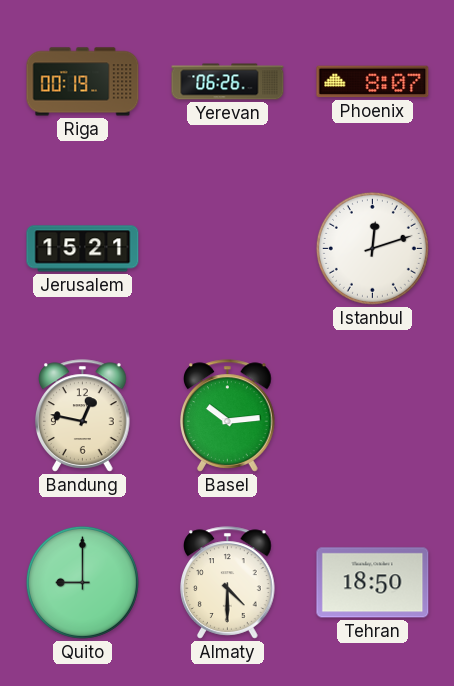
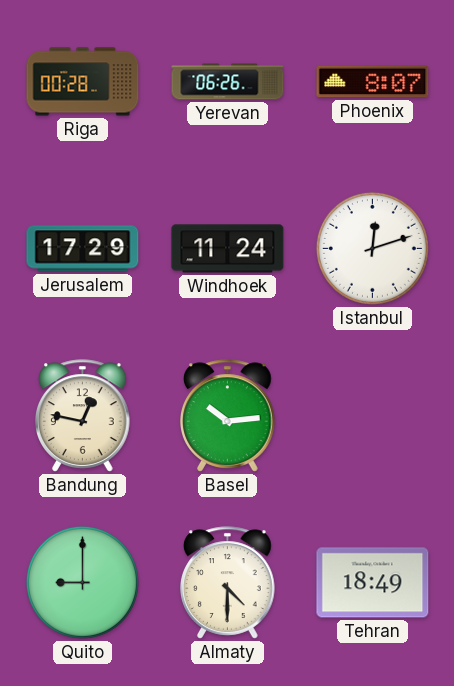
Riga: 00:19 -> 00:28
Jerusalem: 15:21 -> 17:29
Windhoek: none -> 11:24
Tehran: 18:50 -> 18:49
